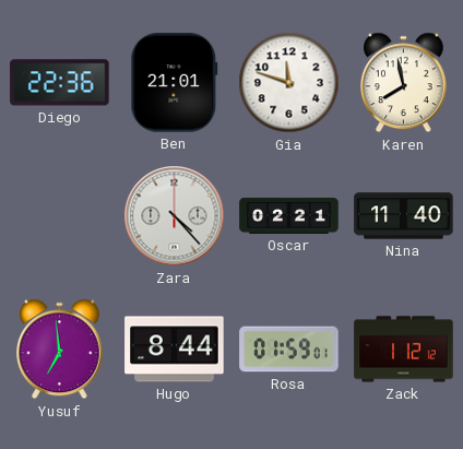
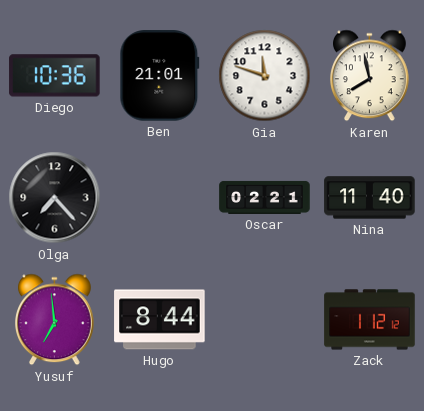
Diego: 22:36 -> 10:36
Olga: none -> 7:23
Zara: 4:23 -> none
Rosa: 01:59 -> none
